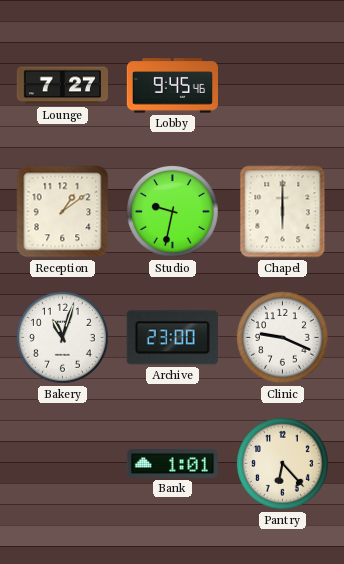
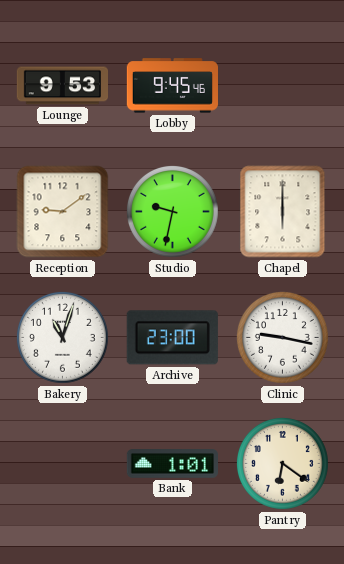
Lounge: 7:27 -> 9:53
Reception: 1:09 -> 9:09
Clinic: 9:19 -> 9:17
Pantry: 6:23 -> 6:21
